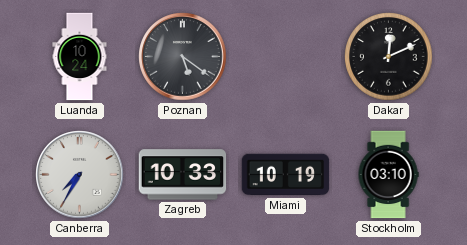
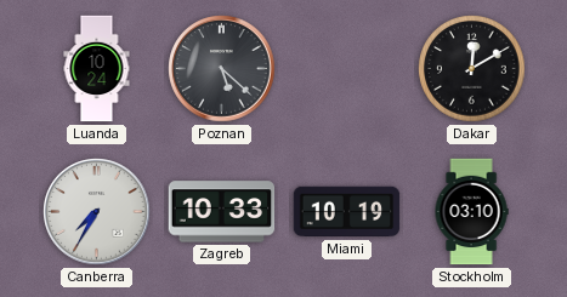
Poznan: 5:21 -> 5:22
Dakar: 12:11 -> 12:10
